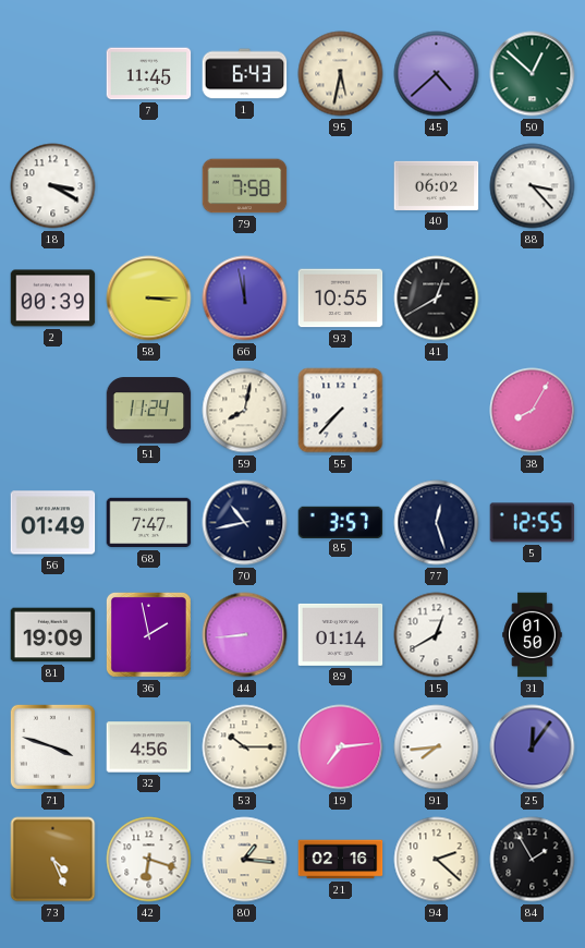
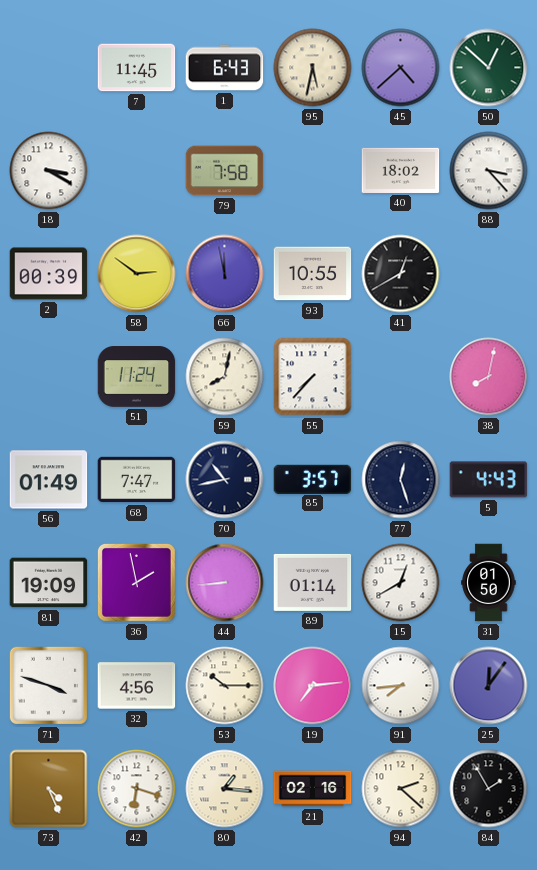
40: 06:02 -> 18:02
58: 3:15 -> 2:51
38: 8:05 -> 8:02
5: 12:55 -> 4:43
